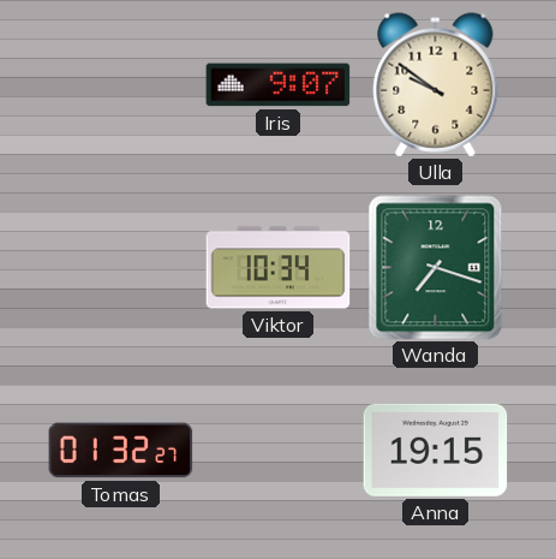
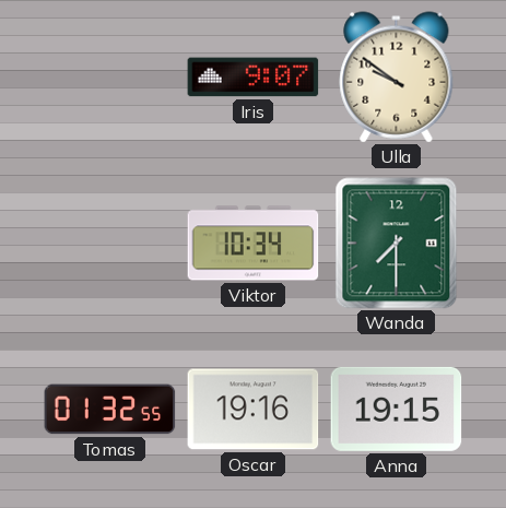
Wanda: 7:18 -> 7:30
Tomas: 01:32:27 -> 01:32:55
Oscar: none -> 19:16
